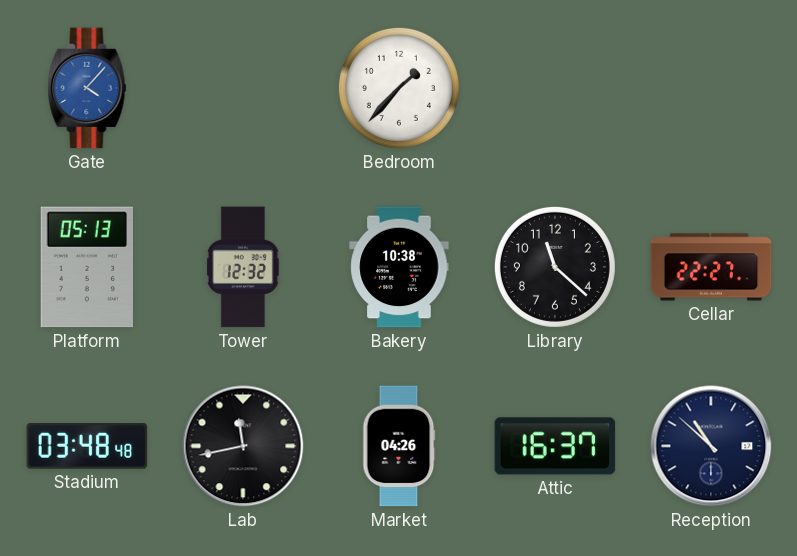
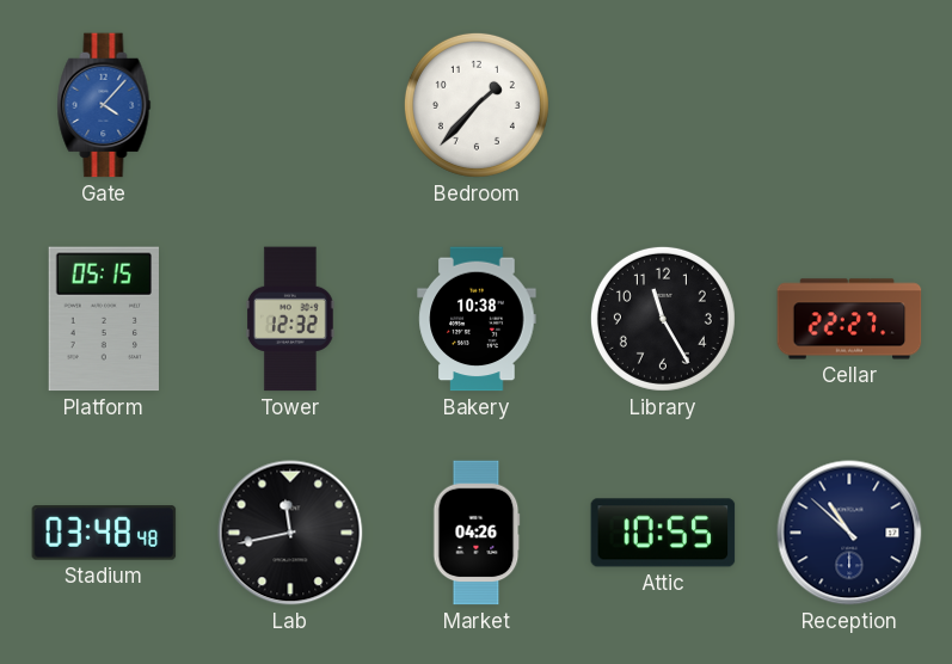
Platform: 05:13 -> 05:15
Library: 11:22 -> 11:25
Attic: 16:37 -> 10:55
